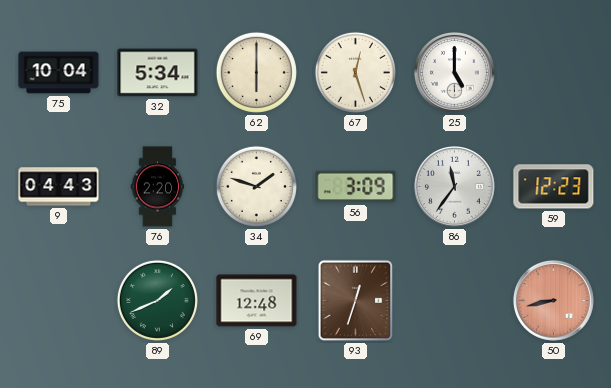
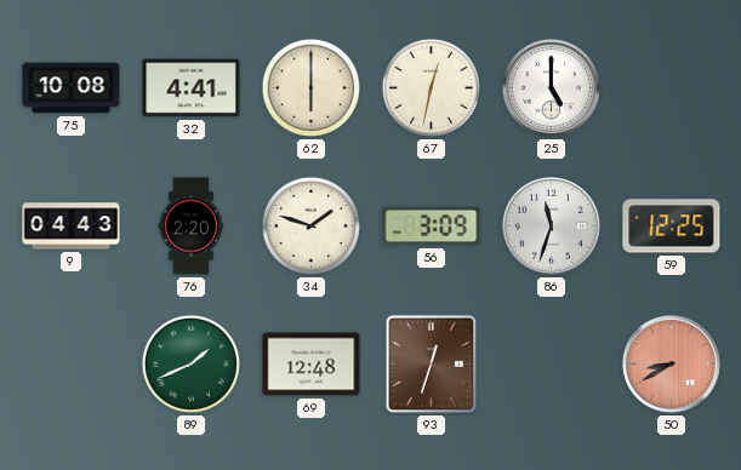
75: 10:04 -> 10:08
32: 5:34 -> 4:41
67: 12:27 -> 12:32
86: 11:36 -> 11:33
59: 12:23 -> 12:25
50: 8:43 -> 8:40
